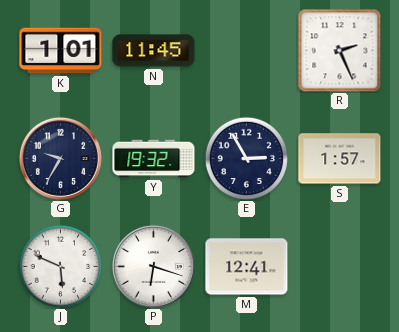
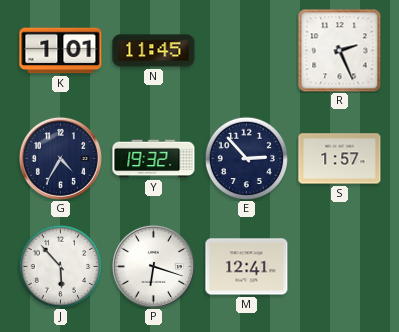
G: 9:35 -> 4:35
E: 2:55 -> 2:53
J: 5:49 -> 5:53
